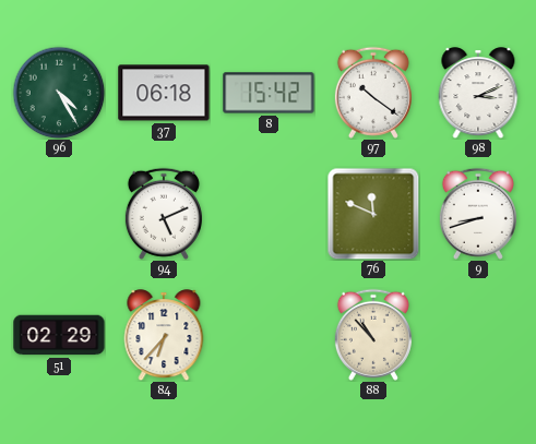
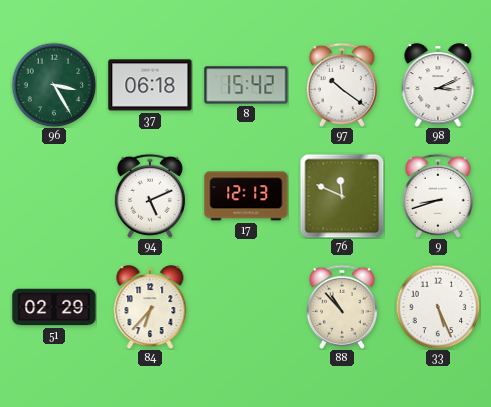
96: 4:25 -> 3:25
17: none -> 12:13
33: none -> 5:26
